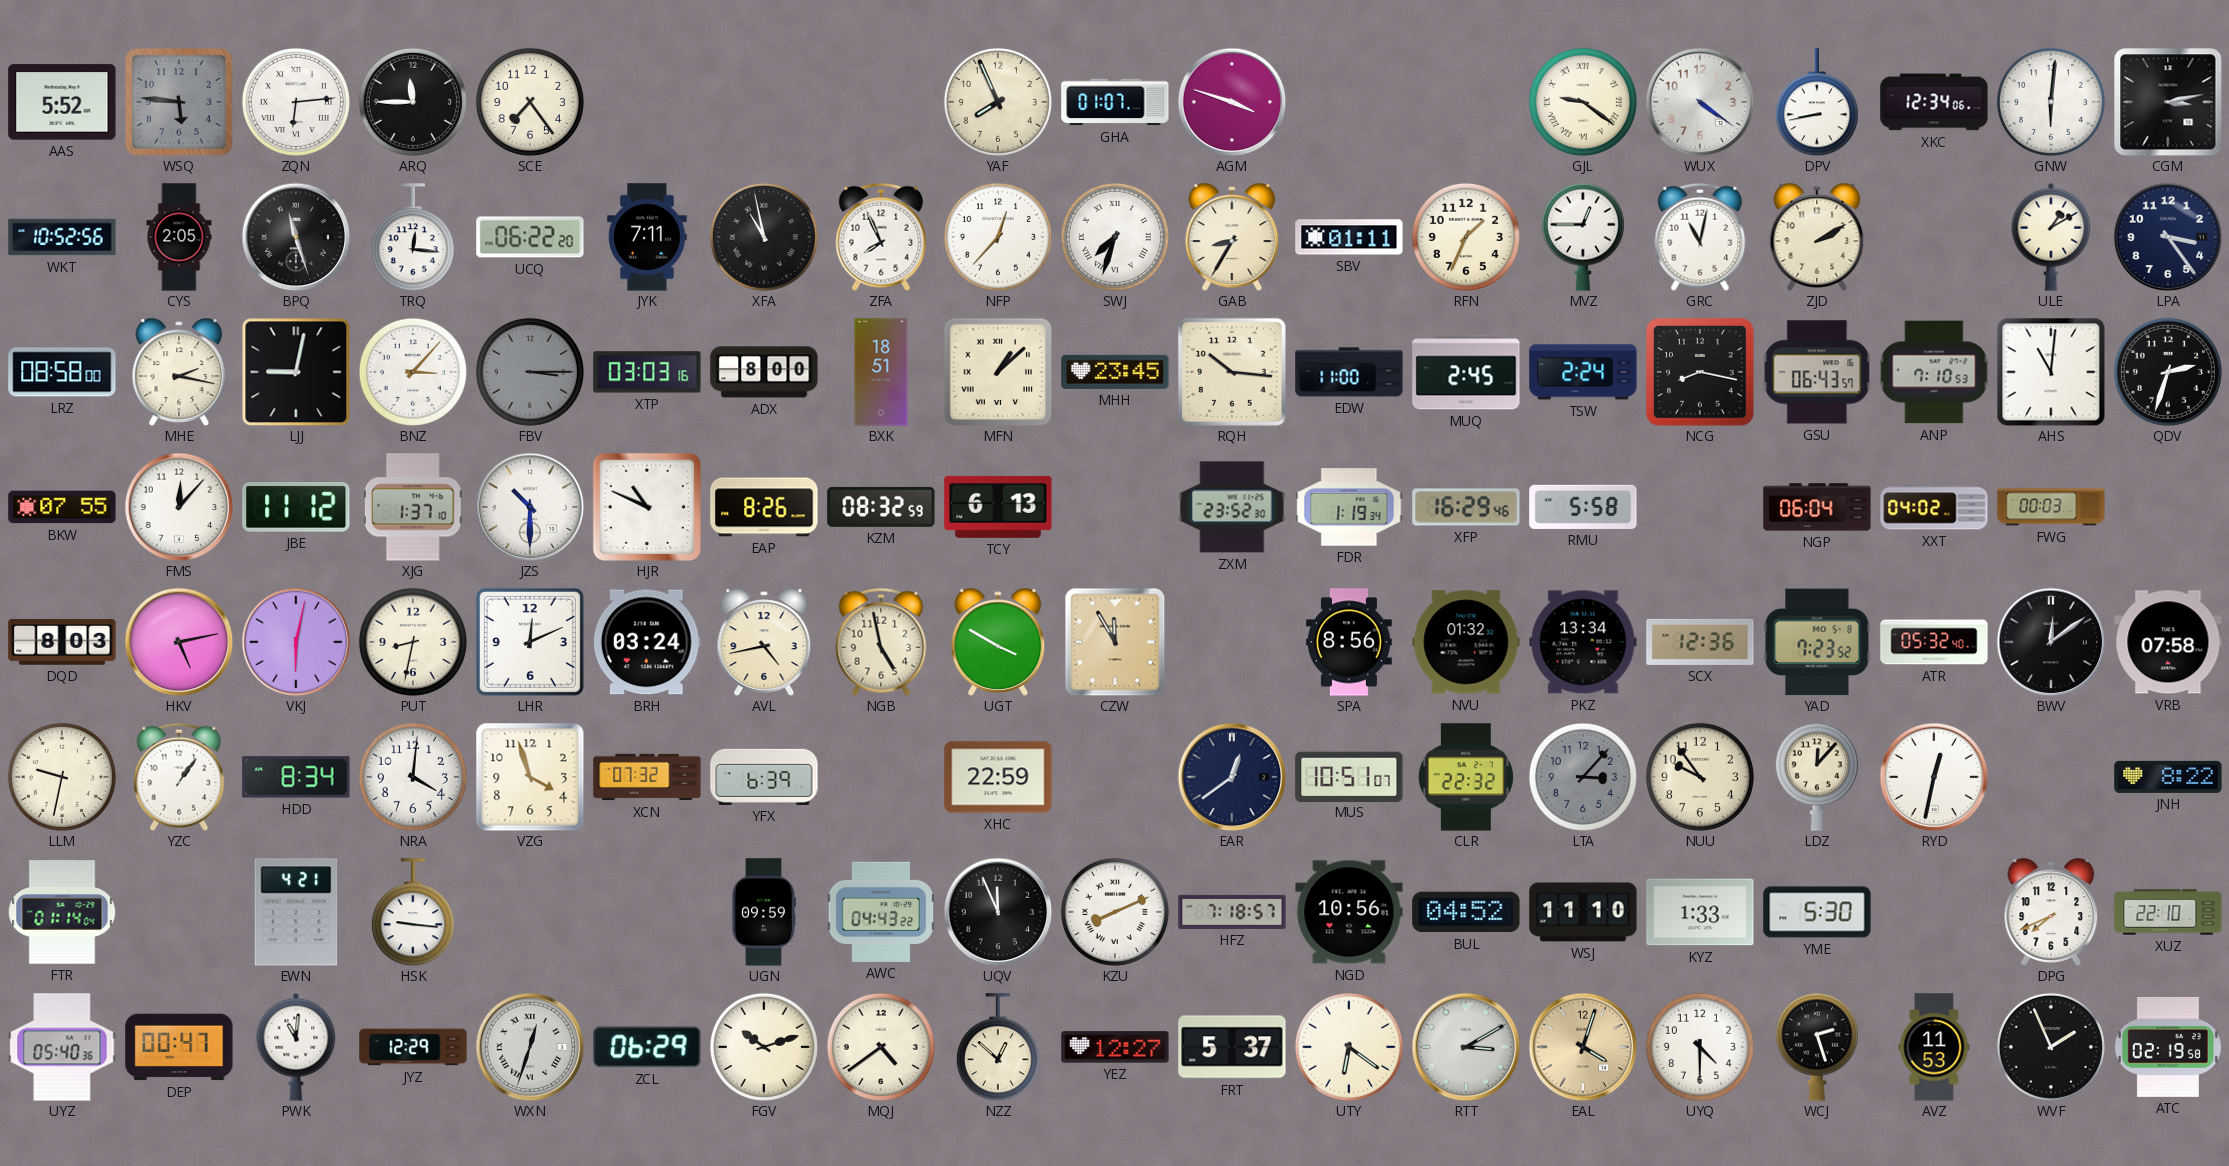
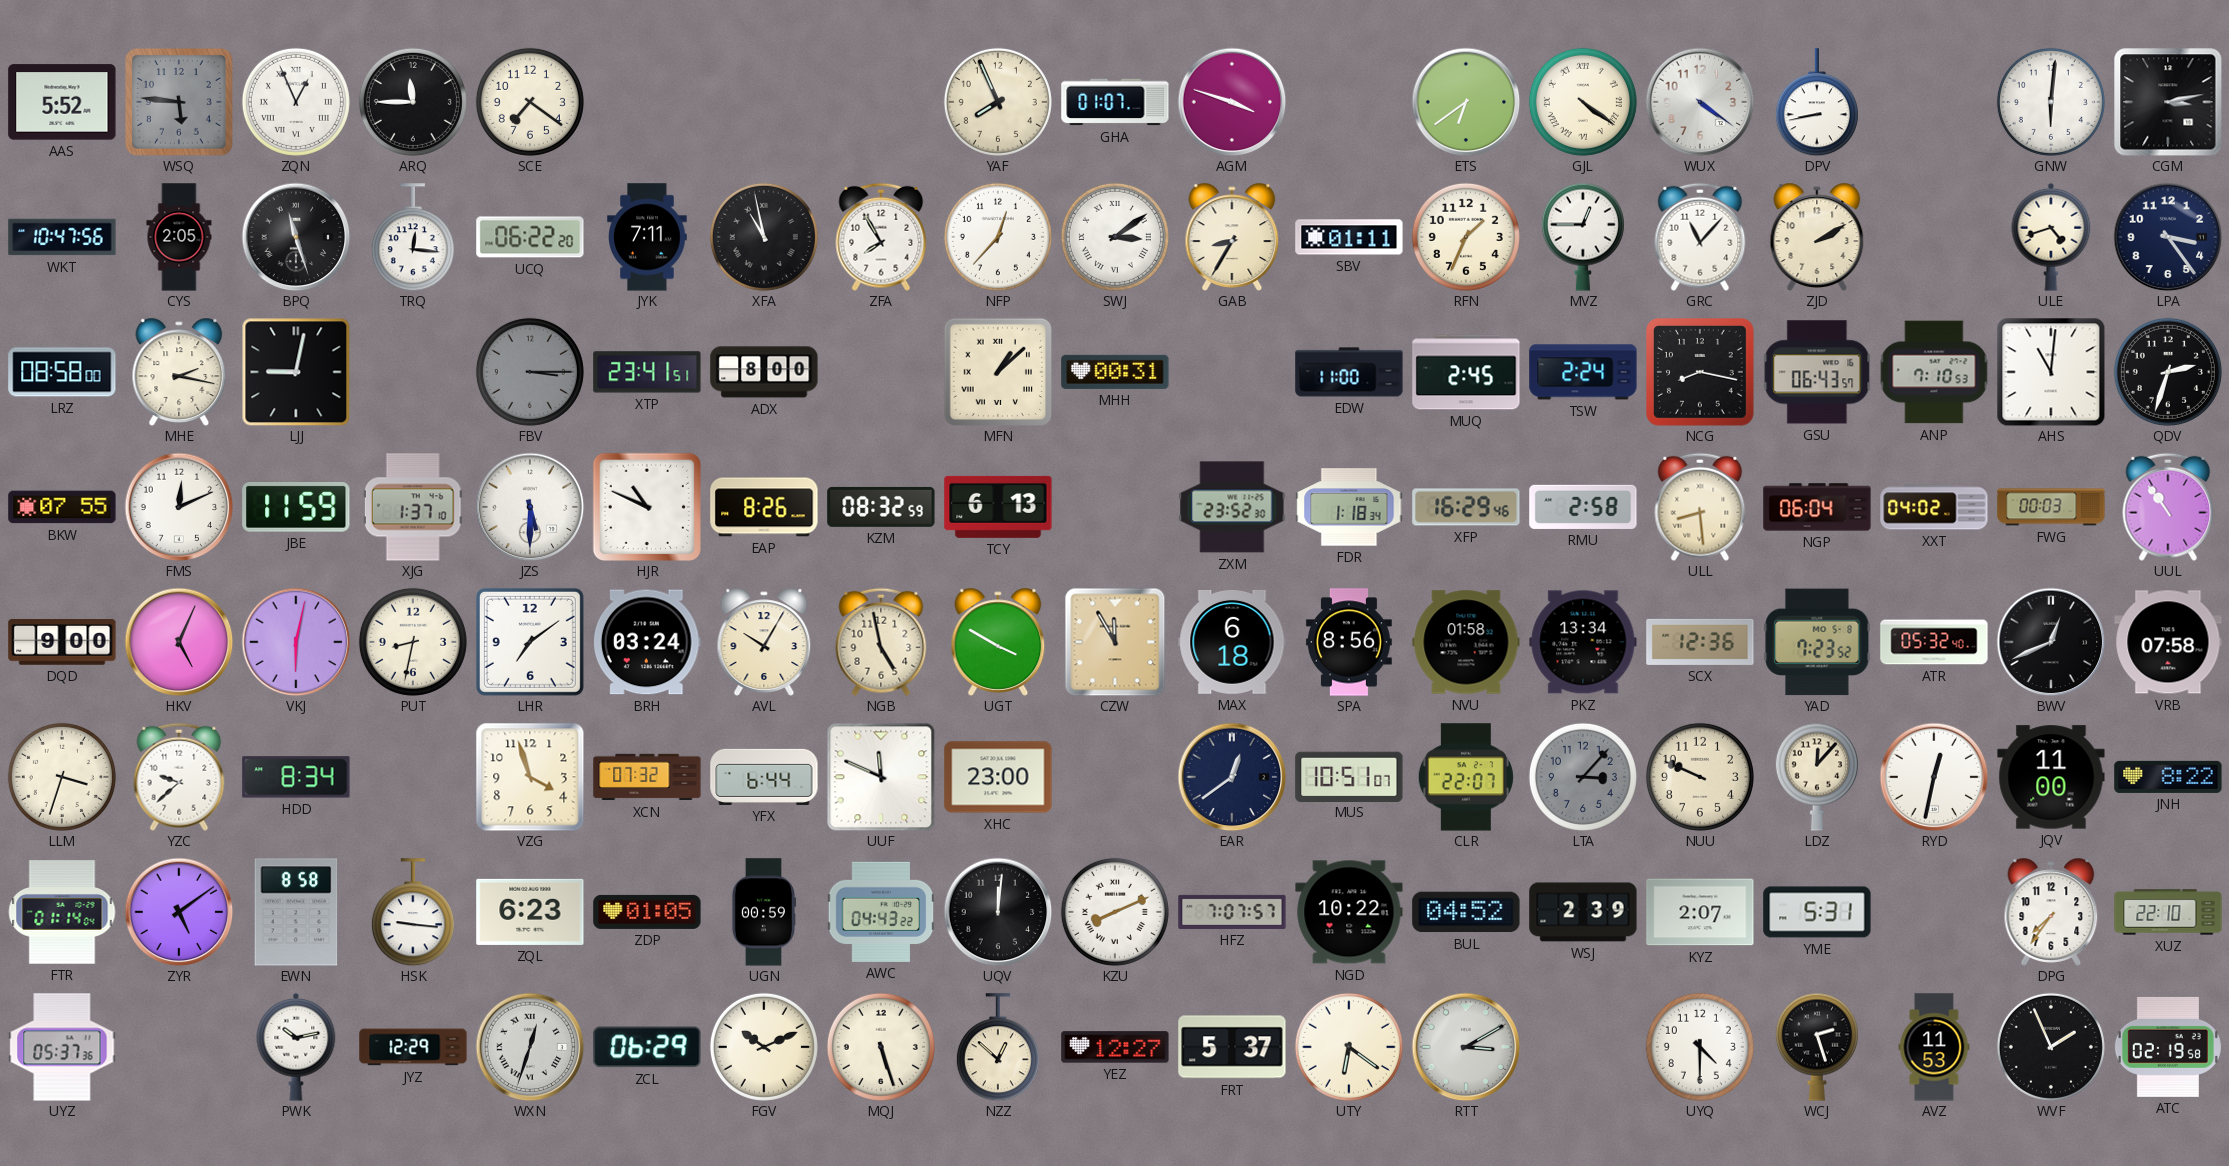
ZQN: 6:14 -> 12:56
SCE: 7:24 -> 7:21
ETS: none -> 6:39
GJL: 9:21 -> 4:21
XKC: 12:34 -> none
WKT: 10:52 -> 10:47
ZFA: 7:56 -> 7:55
SWJ: 7:33 -> 3:09
GRC: 11:02 -> 11:07
ULE: 1:10 -> 4:42
BNZ: 3:07 -> none
XTP: 03:03 -> 23:41
BXK: 18:51 -> none
MHH: 23:45 -> 00:31
RQH: 10:16 -> none
FMS: 12:07 -> 12:11
JBE: 11:12 -> 11:59
JZS: 10:30 -> 5:30
FDR: 1:19 -> 1:18
RMU: 5:58 -> 2:58
ULL: none -> 8:29
UUL: none -> 10:54
DQD: 8:03 -> 9:00
HKV: 5:13 -> 5:04
LHR: 12:11 -> 7:09
AVL: 4:43 -> 10:05
MAX: none -> 6:18
NVU: 01:32 -> 01:58
BWV: 12:09 -> 12:41
LLM: 9:32 -> 3:33
YZC: 1:06 -> 9:38
NRA: 4:01 -> none
YFX: 6:39 -> 6:44
UUF: none -> 11:49
XHC: 22:59 -> 23:00
CLR: 22:32 -> 22:07
NUU: 9:54 -> 9:49
JQV: none -> 11:00
ZYR: none -> 5:09
EWN: 4:21 -> 8:58
ZQL: none -> 6:23
ZDP: none -> 01:05
UGN: 09:59 -> 00:59
UQV: 11:56 -> 12:01
HFZ: 7:18 -> 7:07
NGD: 10:56 -> 10:22
WSJ: 11:10 -> 2:39
KYZ: 1:33 -> 2:07
YME: 5:30 -> 5:31
DPG: 7:41 -> 7:36
UYZ: 05:40 -> 05:37
DEP: 00:47 -> none
PWK: 11:01 -> 10:13
FGV: 10:12 -> 10:11
MQJ: 4:39 -> 5:27
EAL: 4:03 -> none
